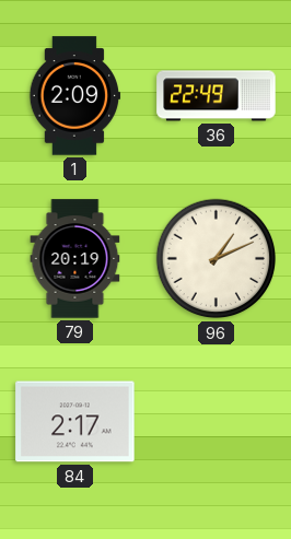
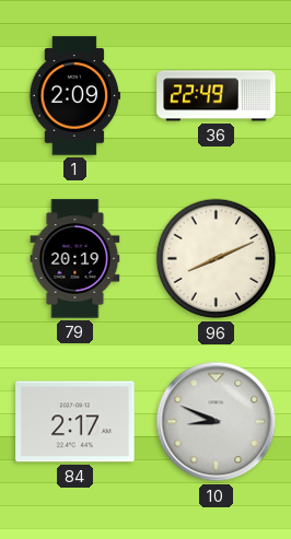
96: 1:11 -> 8:11
10: none -> 8:49
